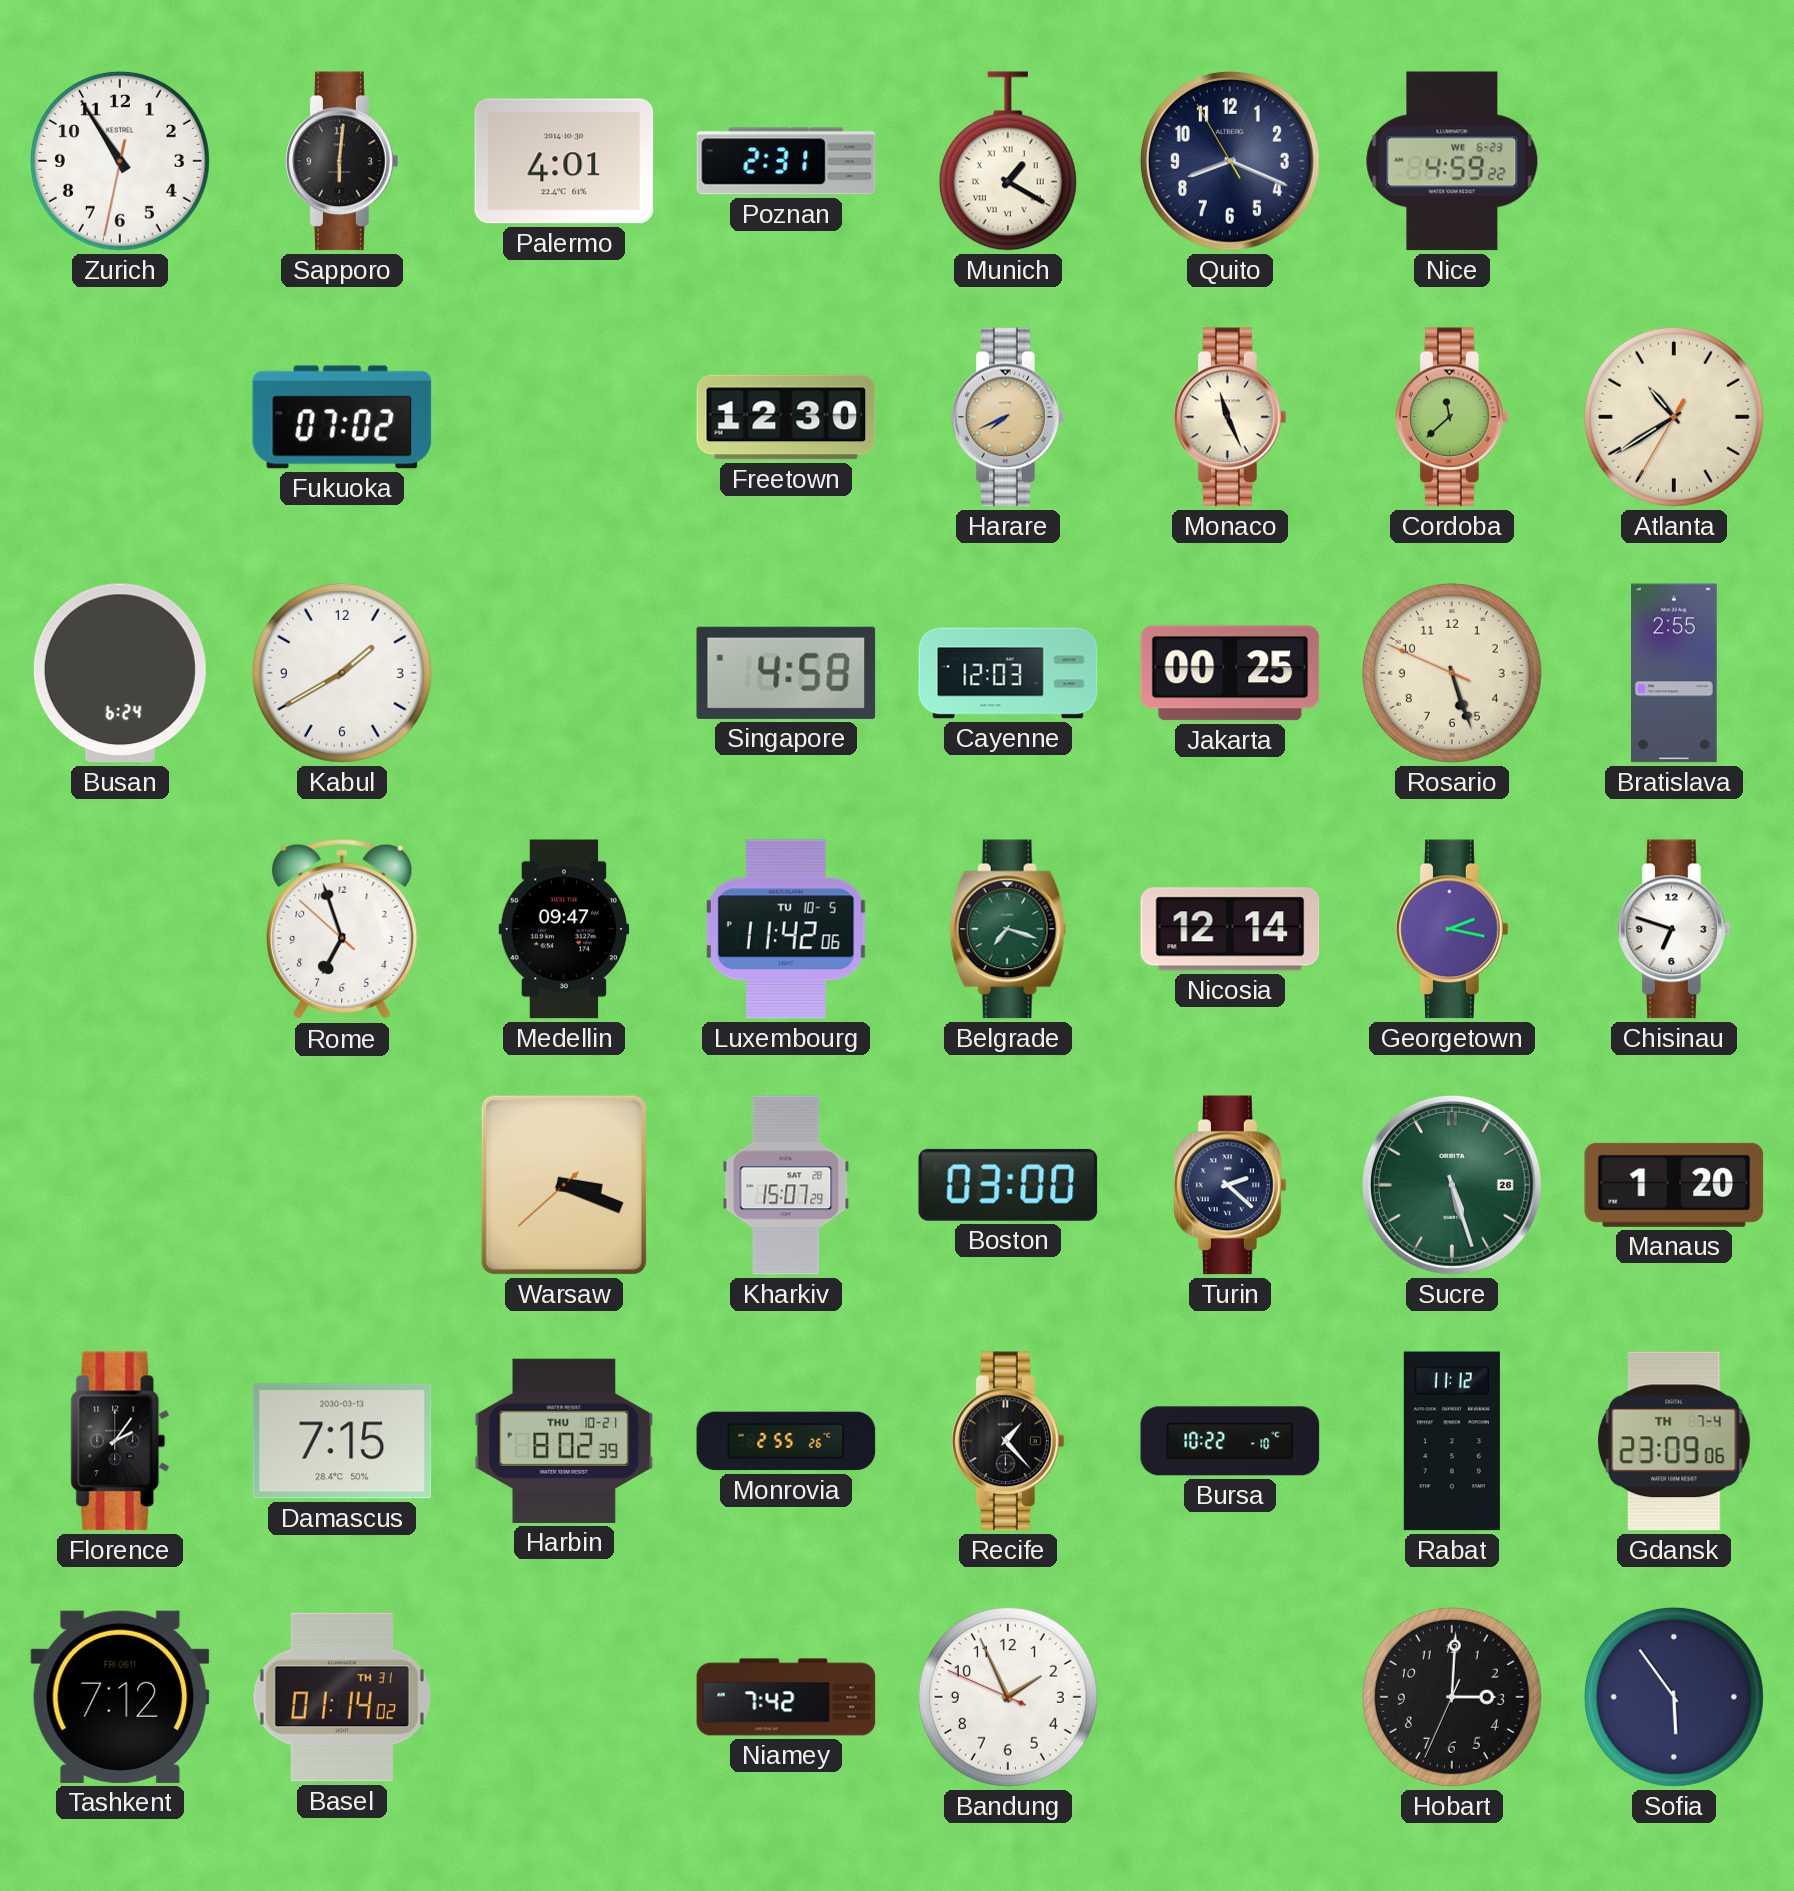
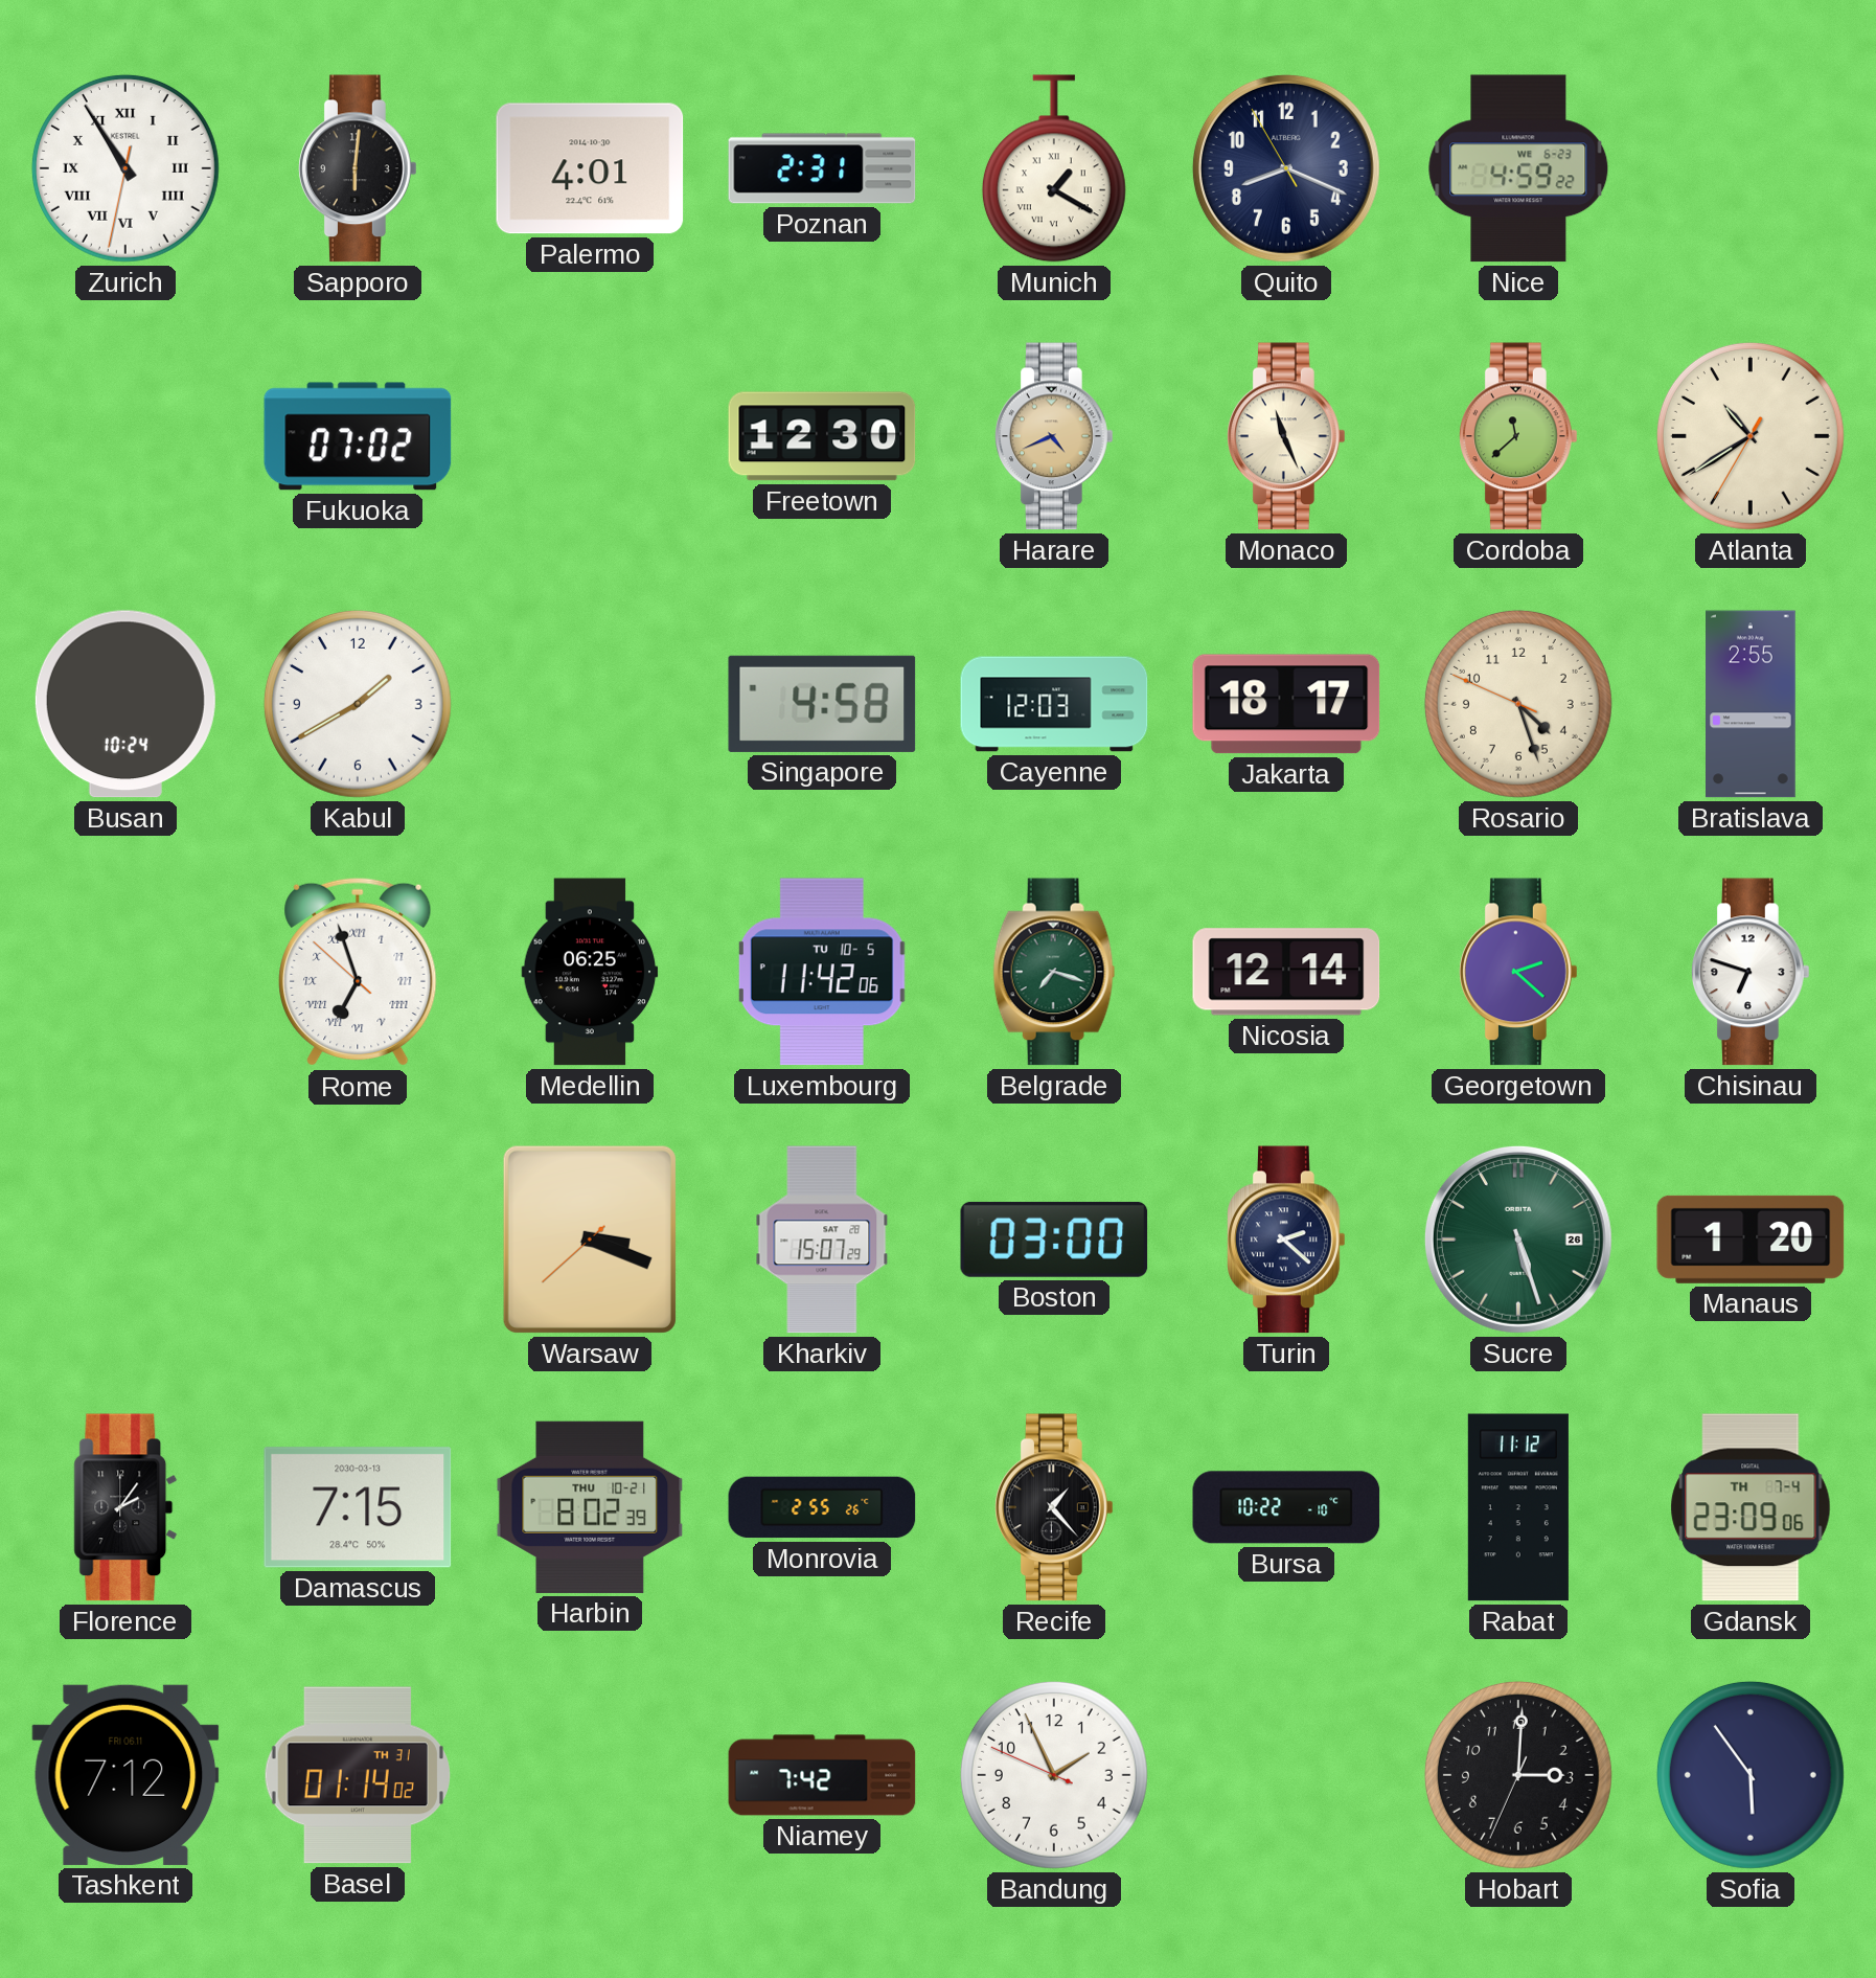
Zurich numerals: Arabic -> Roman
Harare: 7:41 -> 4:41
Busan: 6:24 -> 10:24
Jakarta: 00:25 -> 18:17
Rosario: 5:26 -> 4:26
Rome numerals: Arabic -> Roman
Medellin: 09:47 -> 06:25
Georgetown: 2:17 -> 2:22
